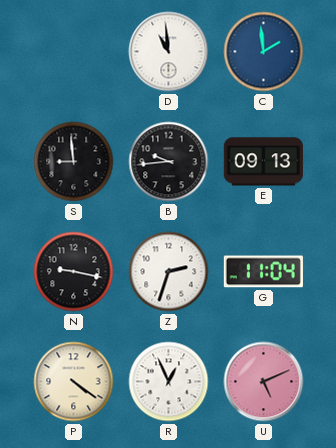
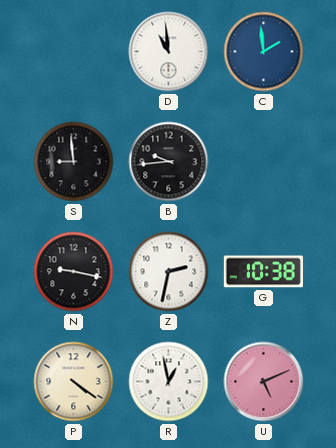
E: 09:13 -> none
Z: 2:33 -> 2:32
G: 11:04 -> 10:38
R: 12:56 -> 12:58
